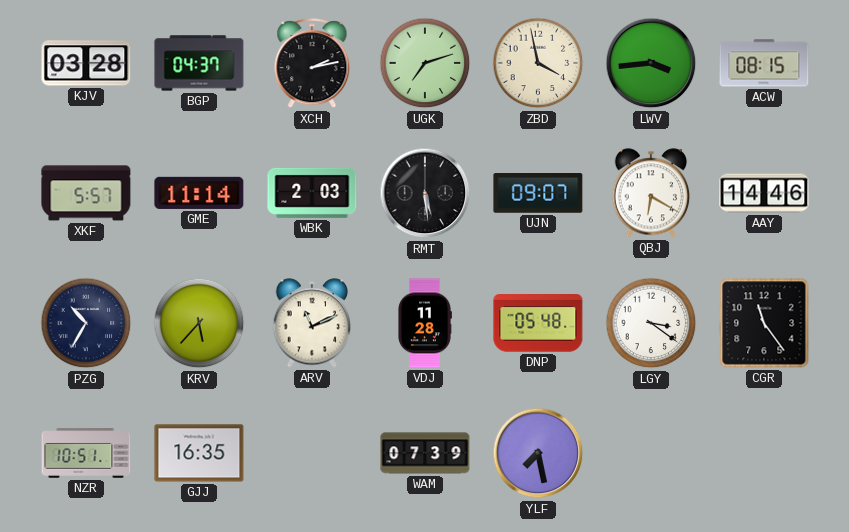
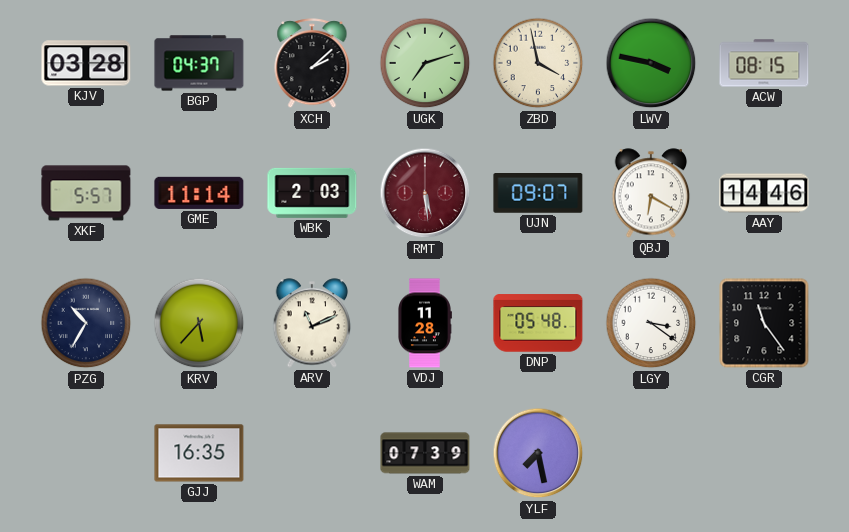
XCH: 2:13 -> 2:08
LWV: 3:44 -> 3:47
RMT dial: black -> burgundy
NZR: 10:51 -> none
